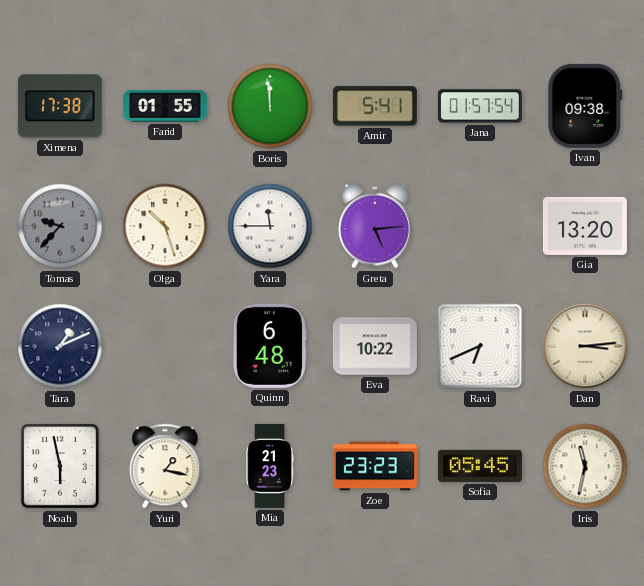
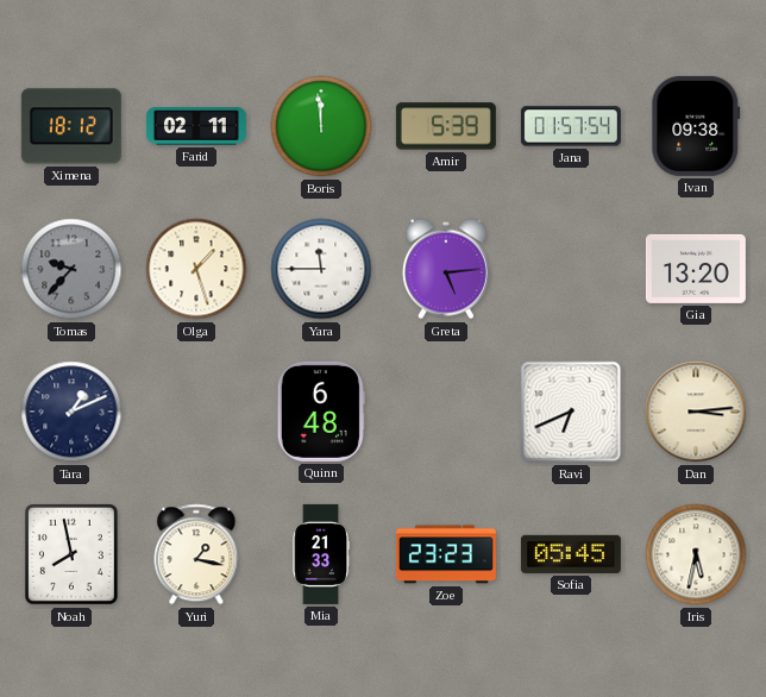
Ximena: 17:38 -> 18:12
Farid: 01:55 -> 02:11
Amir: 5:41 -> 5:39
Olga: 10:27 -> 1:27
Eva: 10:22 -> none
Noah: 5:58 -> 7:58
Mia: 21:23 -> 21:33
Iris: 11:32 -> 5:32
